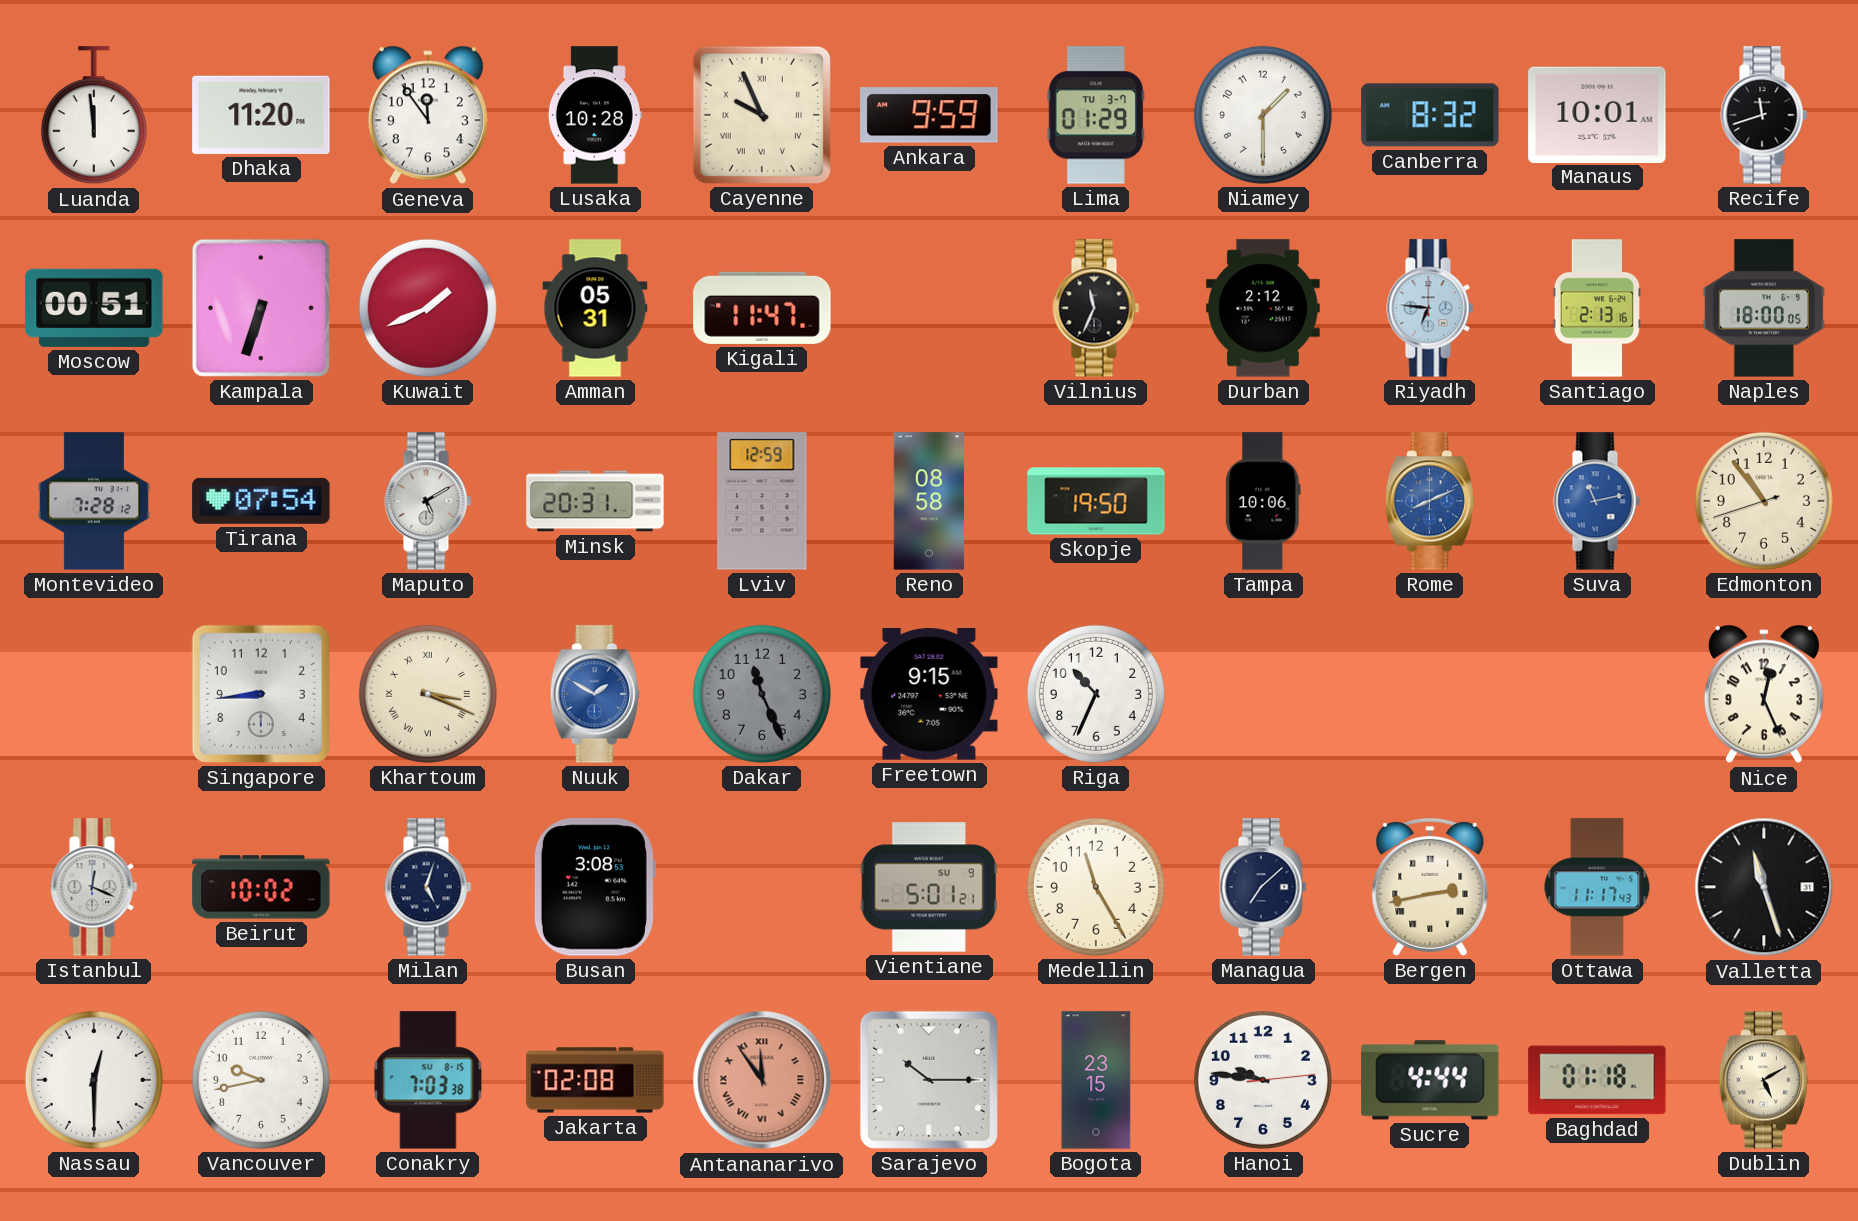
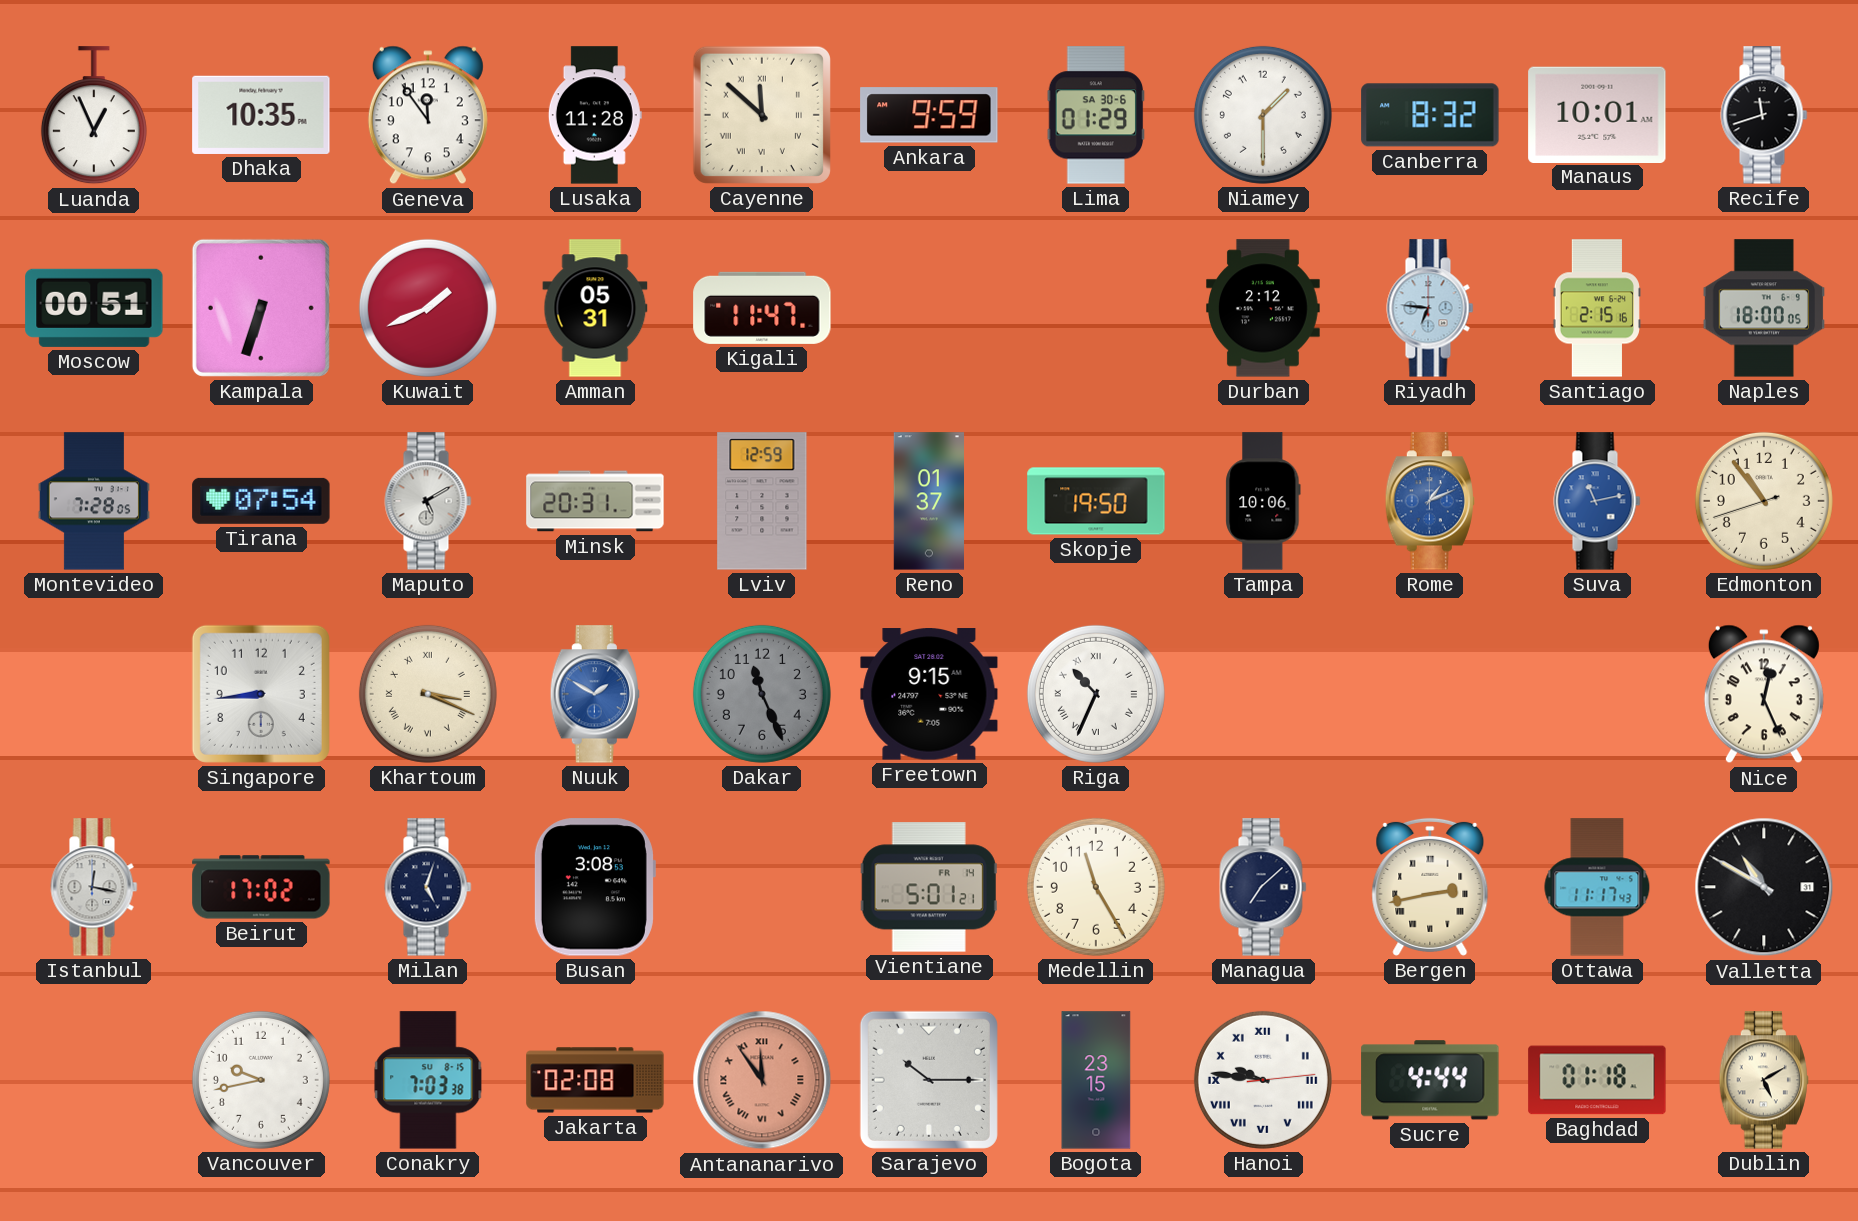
Luanda: 11:59 -> 12:56
Dhaka: 11:20 -> 10:35
Lusaka: 10:28 -> 11:28
Cayenne: 9:56 -> 11:52
Lima date: TU 3-7 -> SA 30-6
Vilnius: 11:34 -> none
Santiago: 2:13 -> 2:15
Montevideo: 7:28:12 -> 7:28:05
Reno: 08:58 -> 01:37
Rome: 8:11 -> 1:11
Riga numerals: Arabic -> Roman
Istanbul: 12:19 -> 12:17
Beirut: 10:02 -> 17:02
Vientiane date: SU 9 -> FR 14
Valletta: 11:27 -> 10:50
Nassau: 12:30 -> none
Hanoi numerals: Arabic -> Roman
